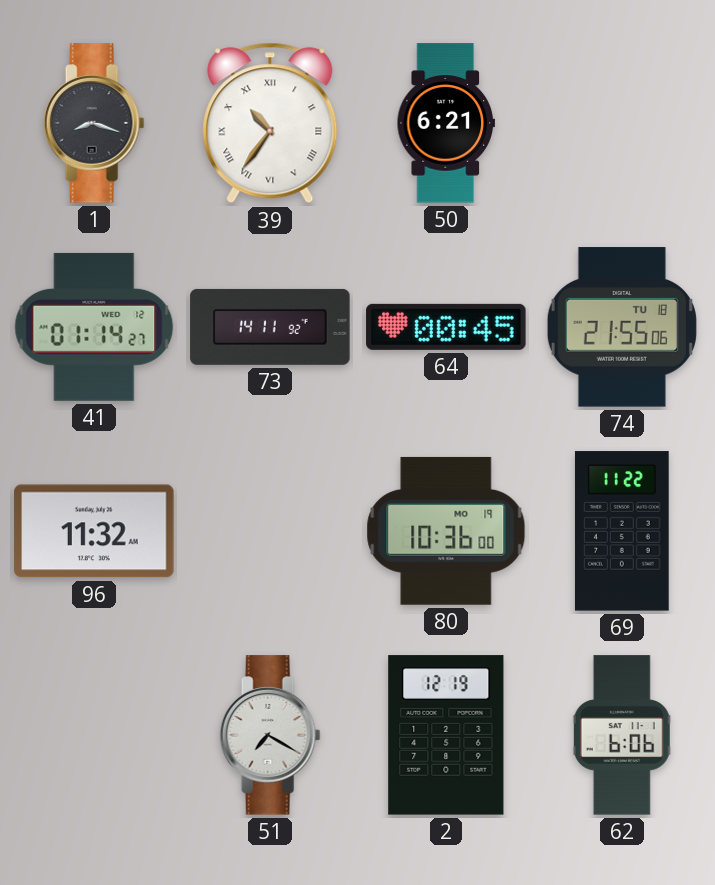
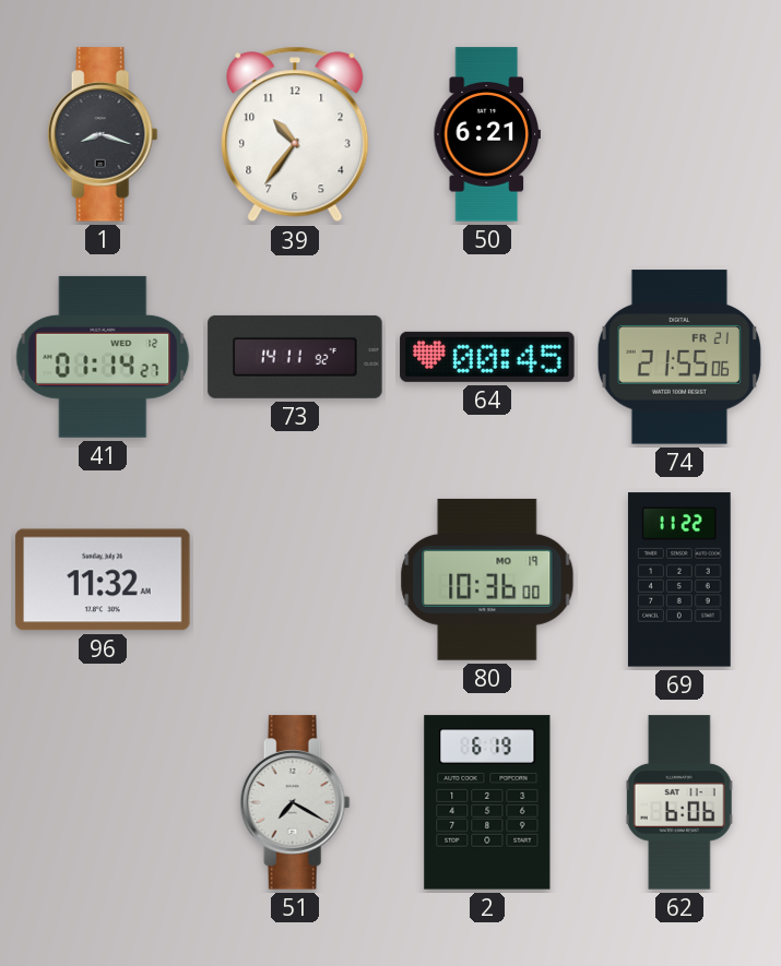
39 numerals: Roman -> Arabic
74 date: TU 18 -> FR 21
2: 12:19 -> 6:19
